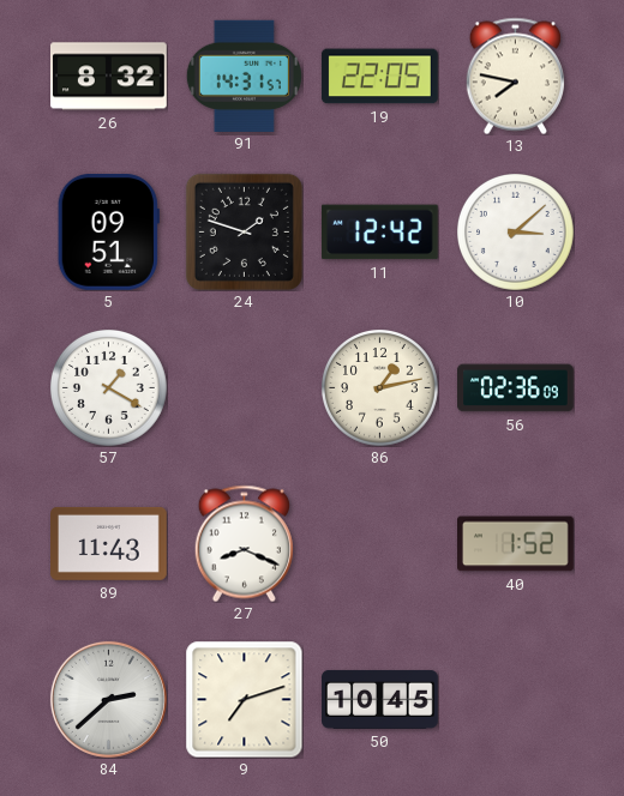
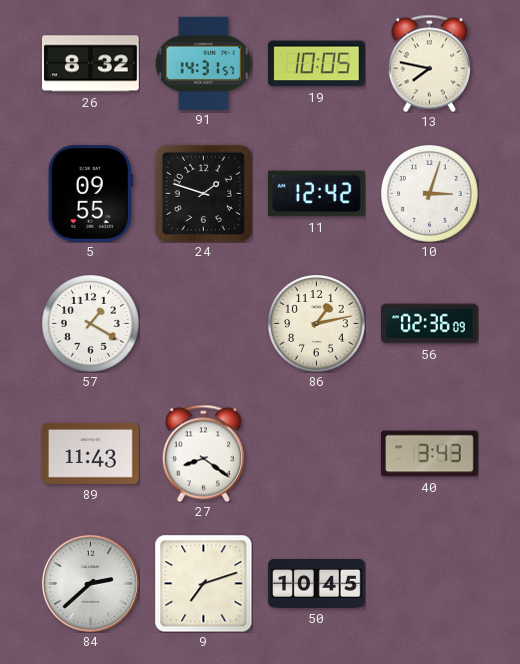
19: 22:05 -> 10:05
5: 09:51 -> 09:55
10: 3:08 -> 3:03
27: 8:19 -> 8:21
40: 1:52 -> 3:43
